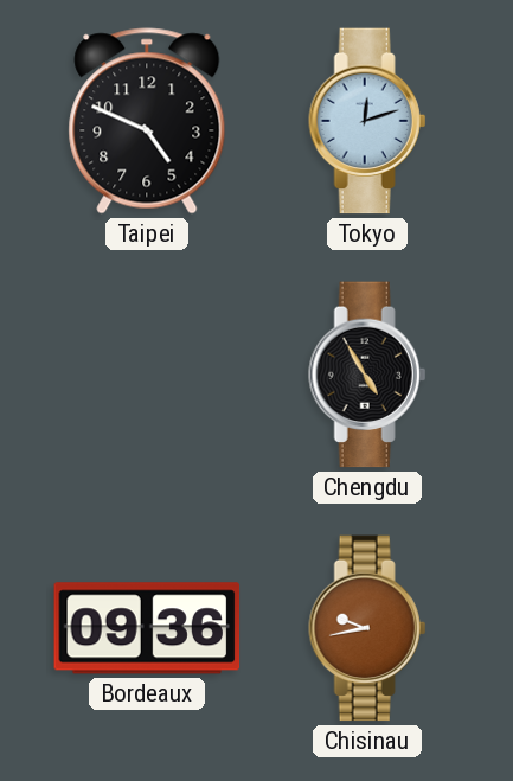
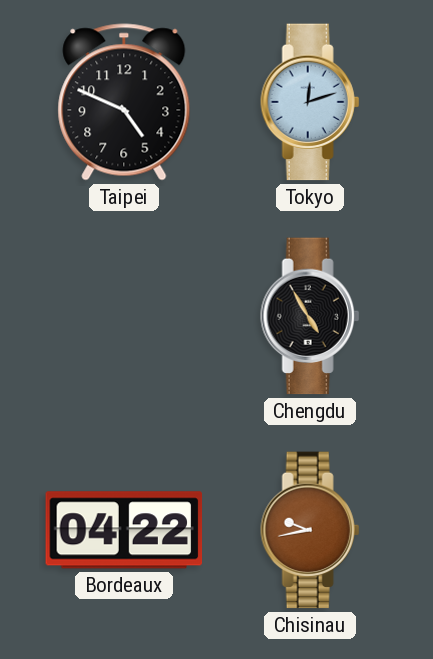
Bordeaux: 09:36 -> 04:22
